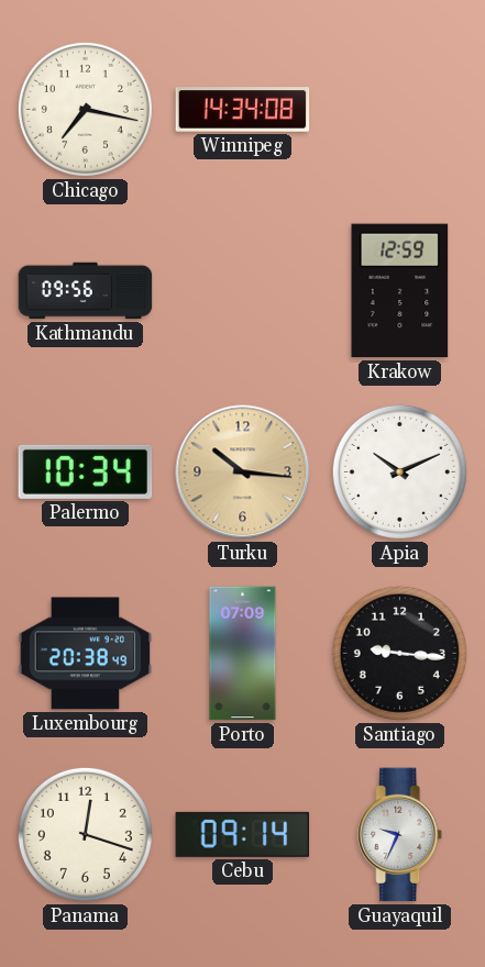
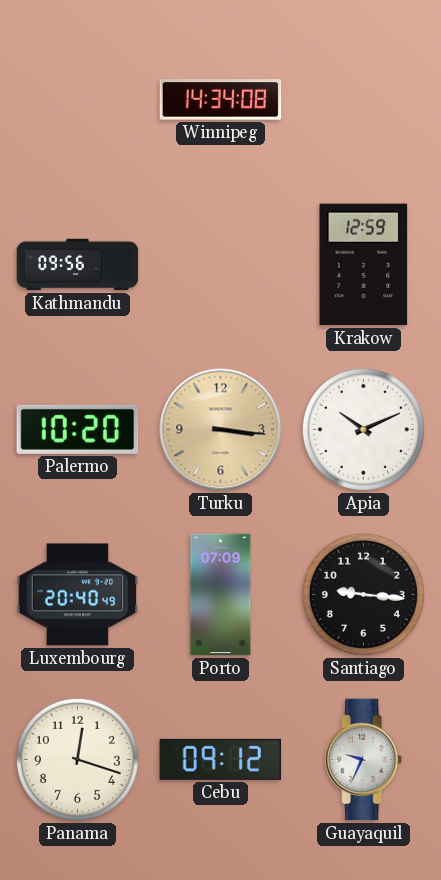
Chicago: 7:17 -> none
Palermo: 10:34 -> 10:20
Turku: 10:16 -> 3:16
Luxembourg: 20:38 -> 20:40
Cebu: 09:14 -> 09:12
